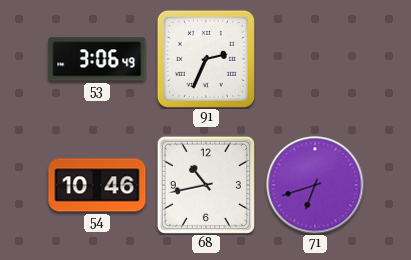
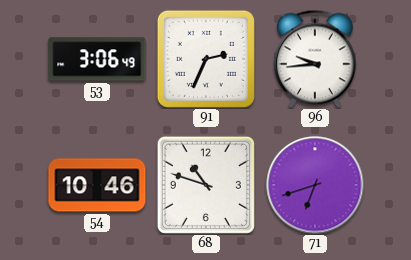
96: none -> 9:44
68: 10:43 -> 10:48
